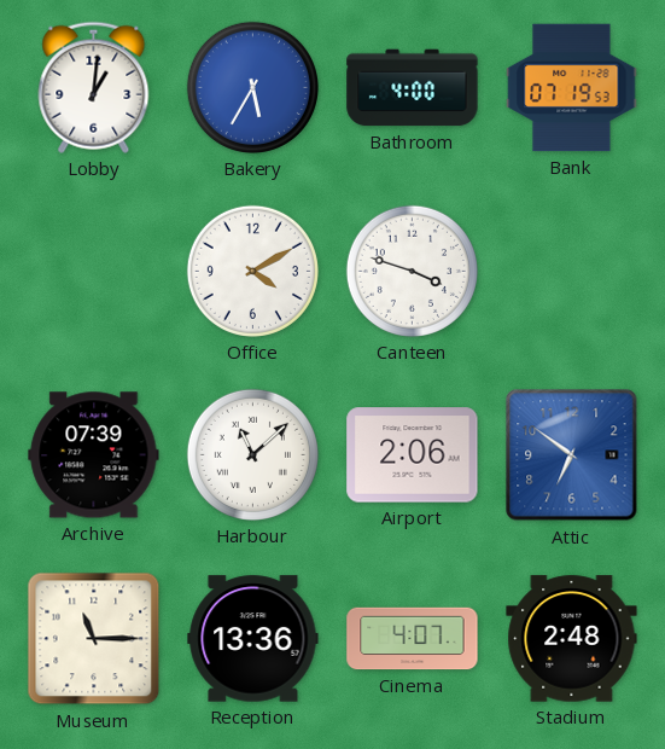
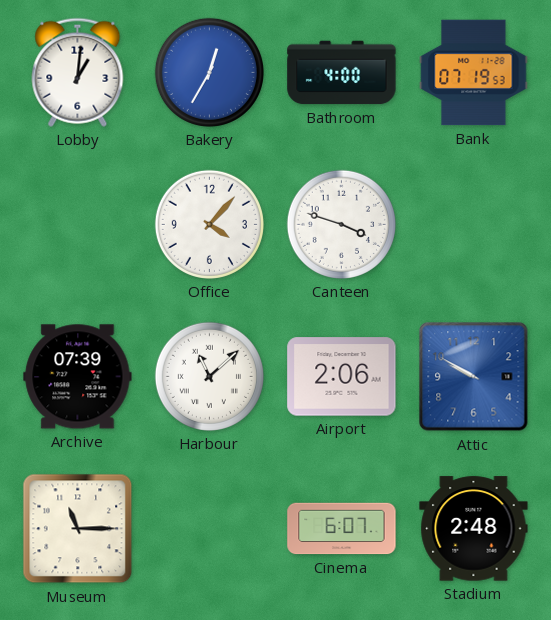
Bakery: 5:35 -> 12:35
Office: 4:10 -> 4:07
Attic: 6:51 -> 9:50
Reception: 13:36 -> none
Cinema: 4:07 -> 6:07
